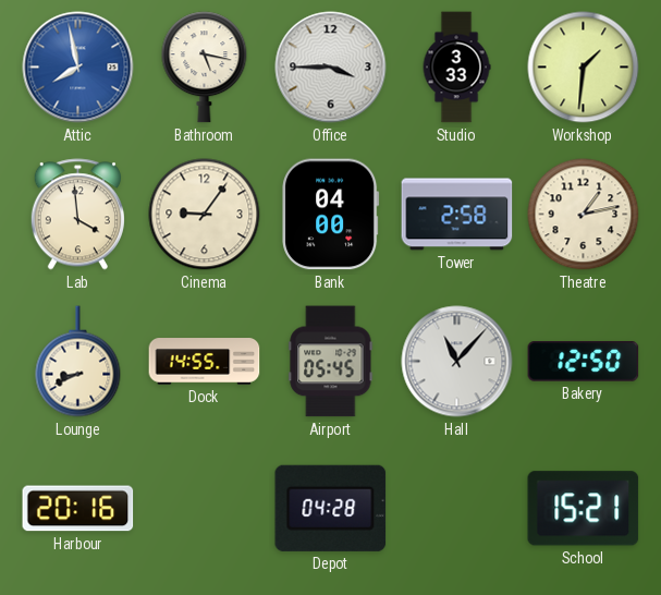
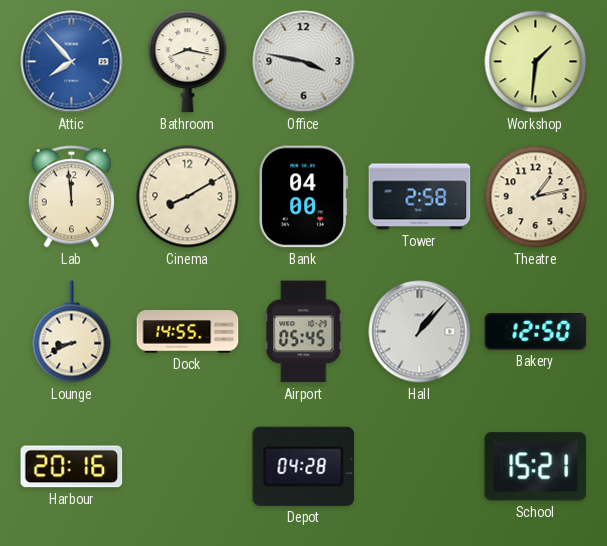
Attic: 7:58 -> 7:53
Bathroom: 5:17 -> 8:17
Office: 3:45 -> 3:47
Studio: 3:33 -> none
Lab: 3:59 -> 11:59
Cinema: 9:06 -> 8:10
Hall: 11:07 -> 1:07
